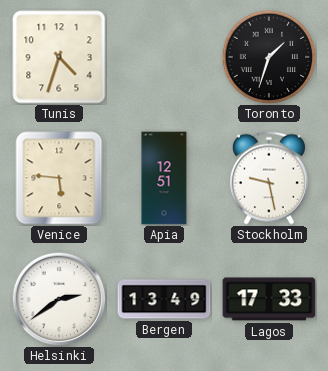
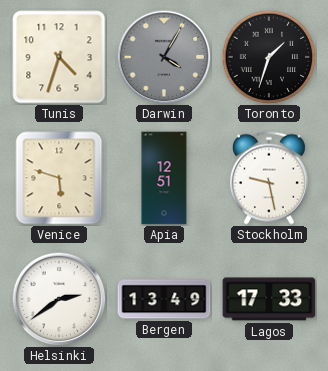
Darwin: none -> 4:05
Venice: 5:46 -> 5:48
